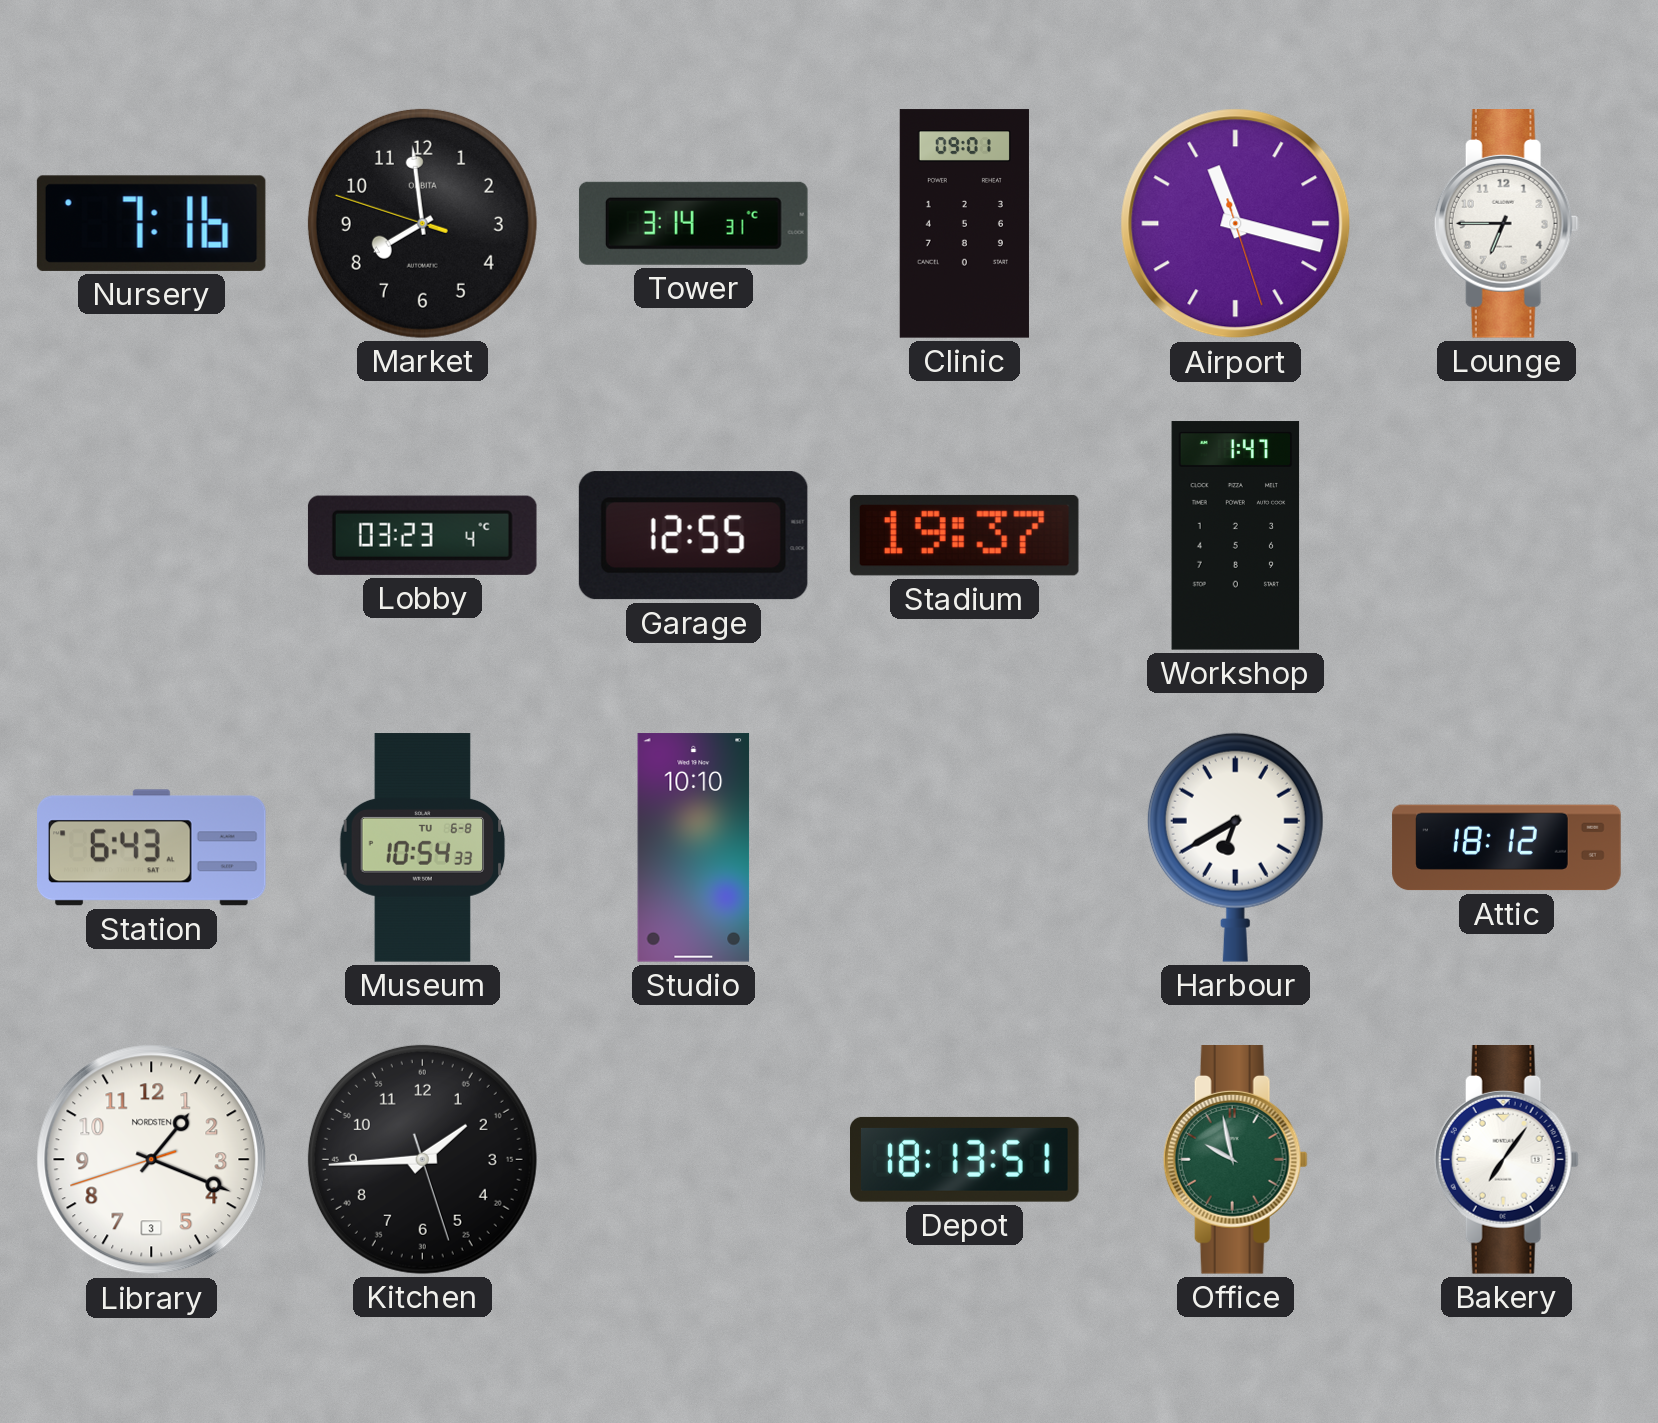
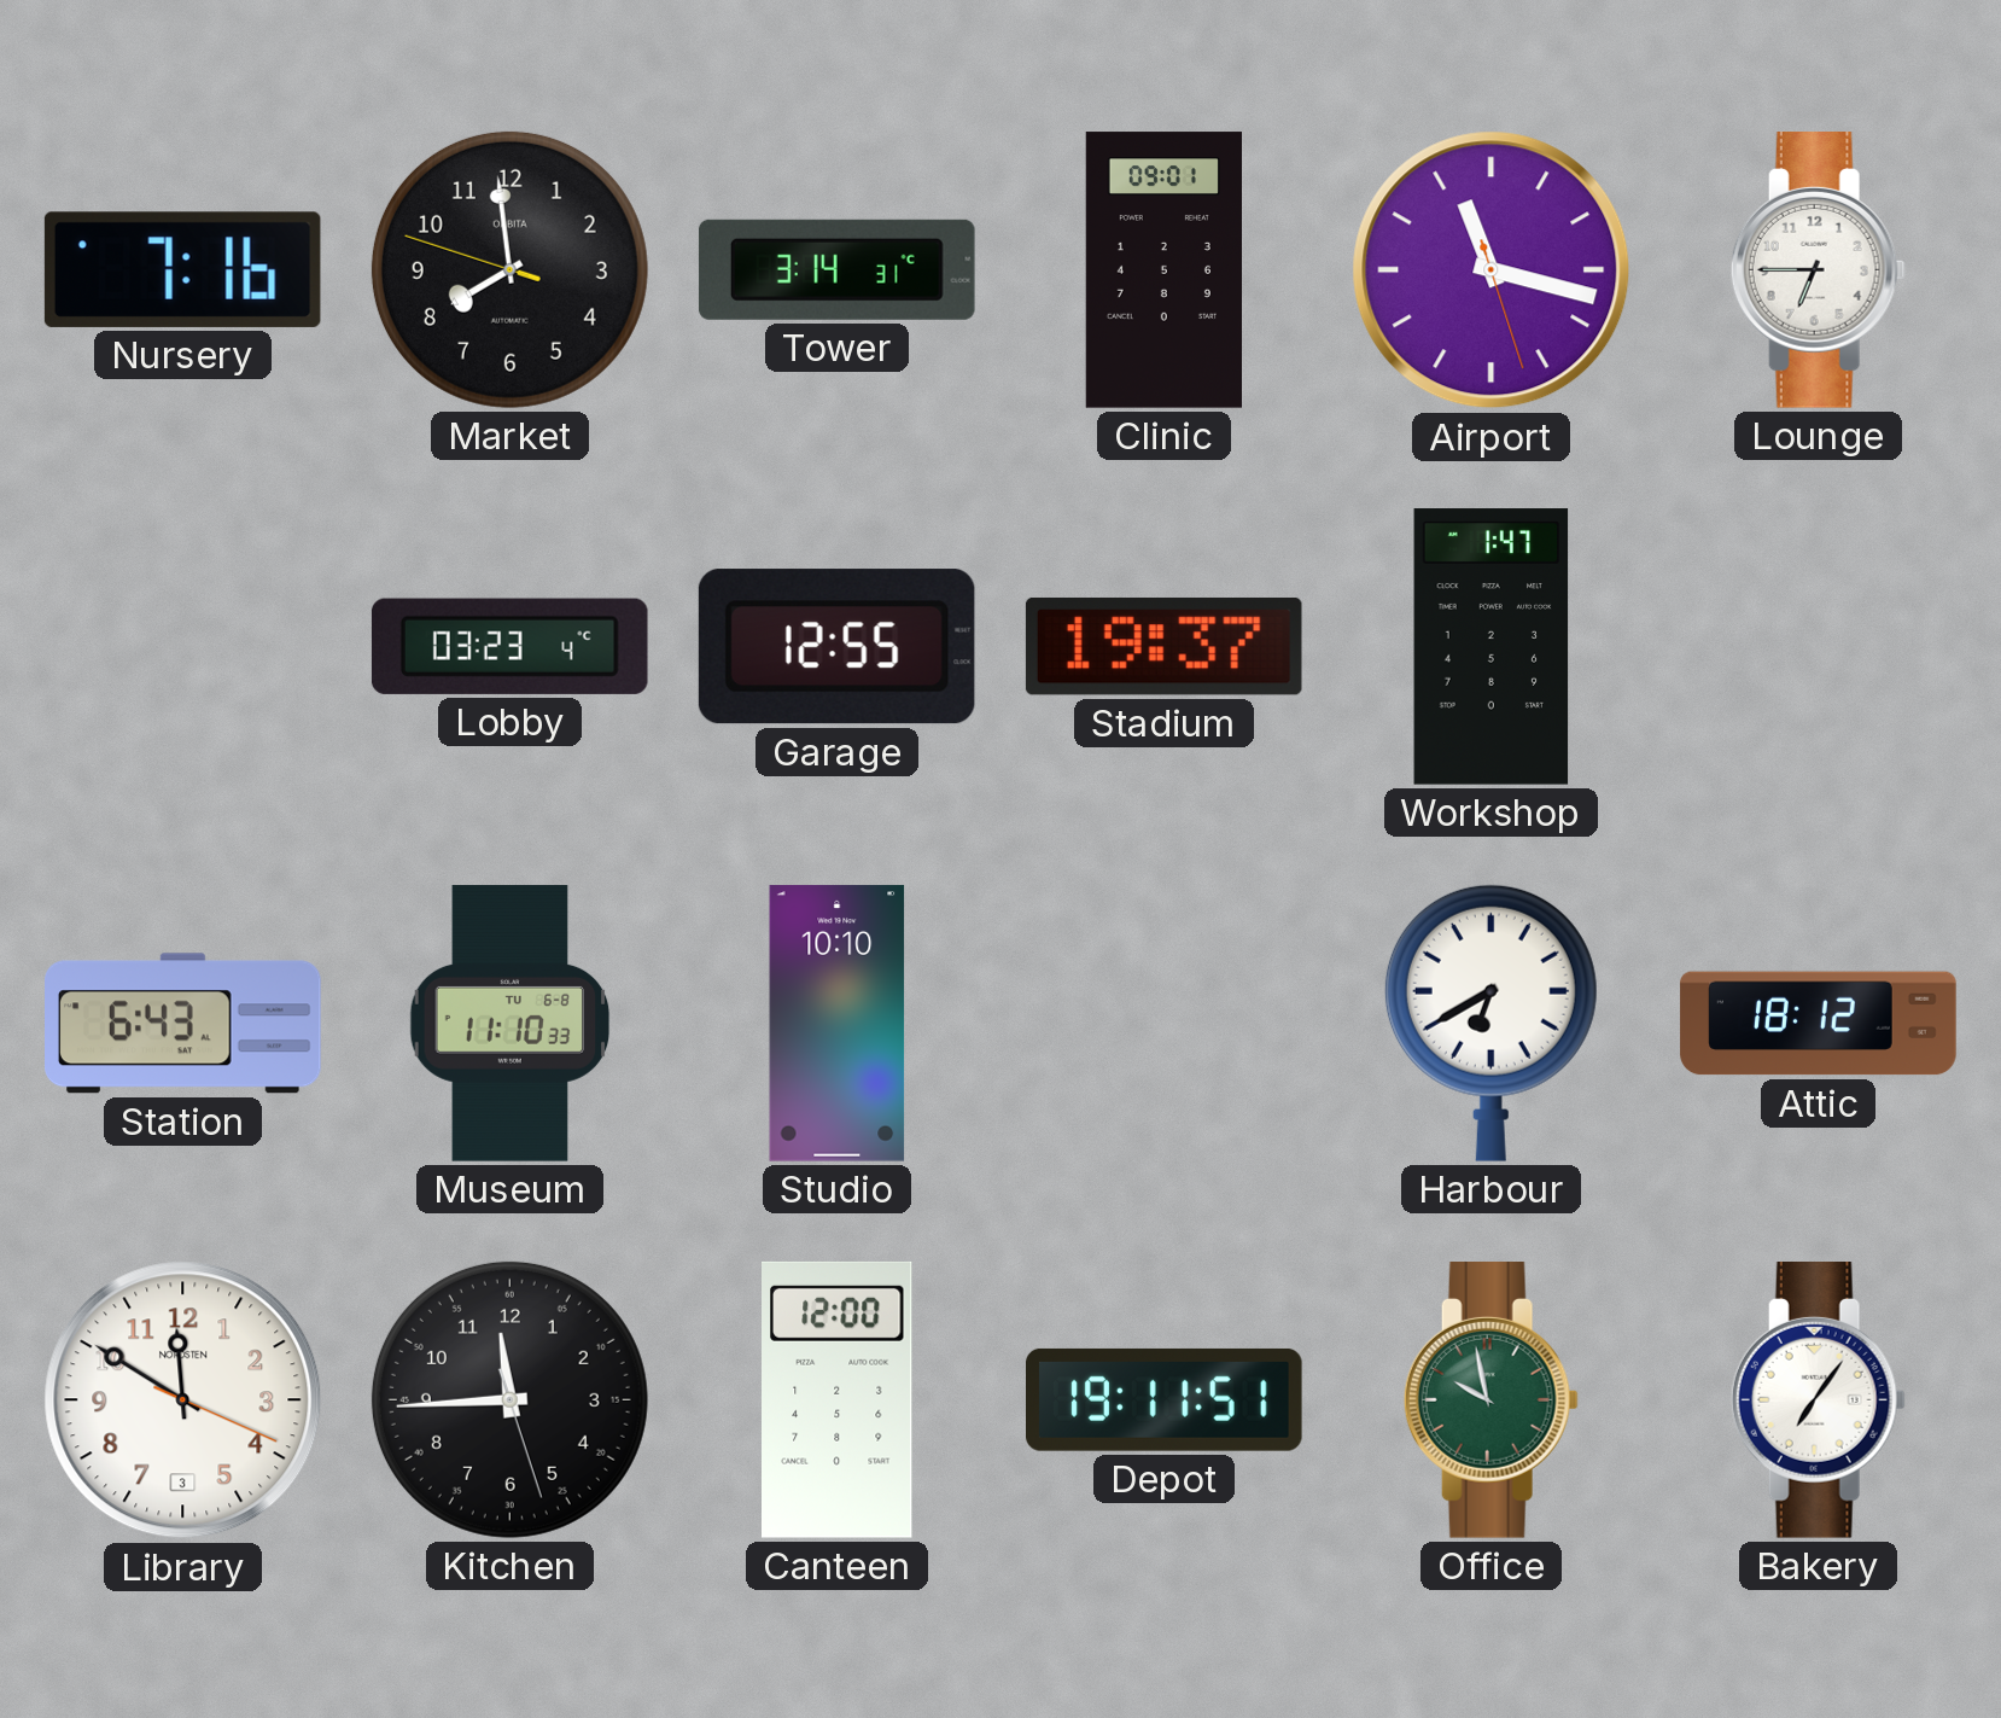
Museum: 10:54 -> 11:10
Library: 1:18 -> 11:50
Kitchen: 1:44 -> 11:44
Canteen: none -> 12:00
Depot: 18:13 -> 19:11
